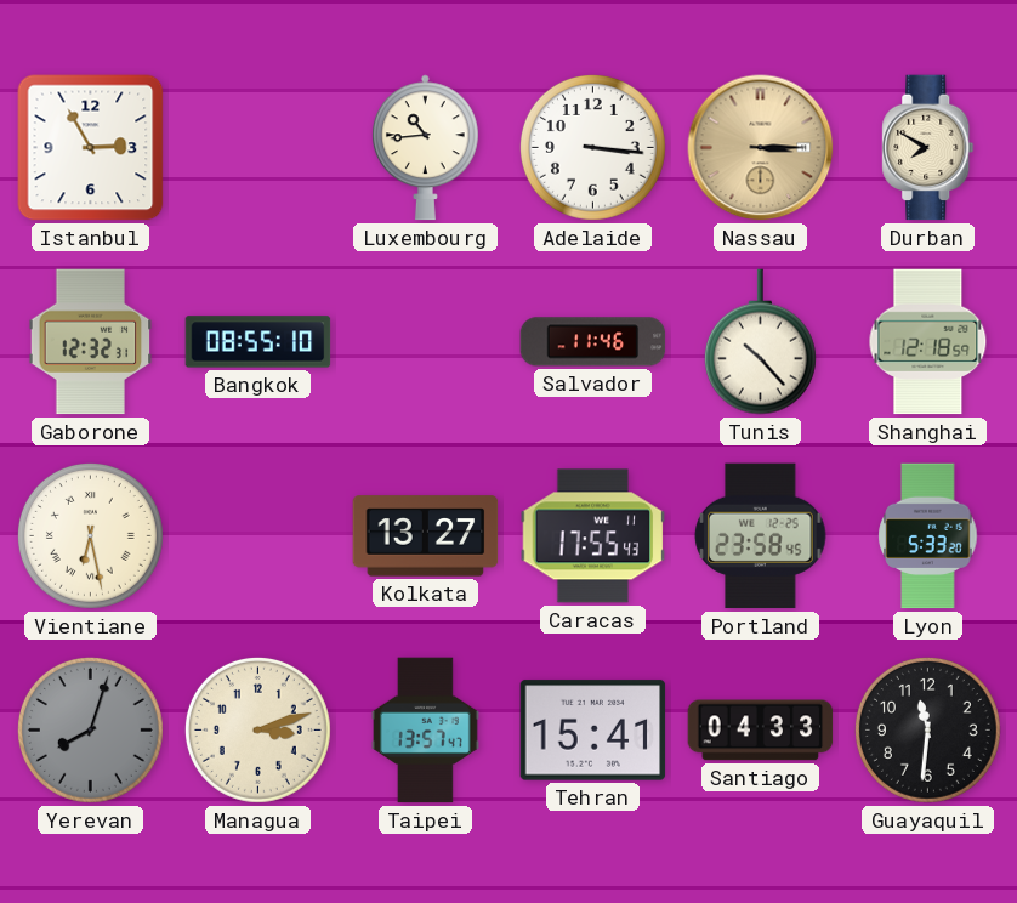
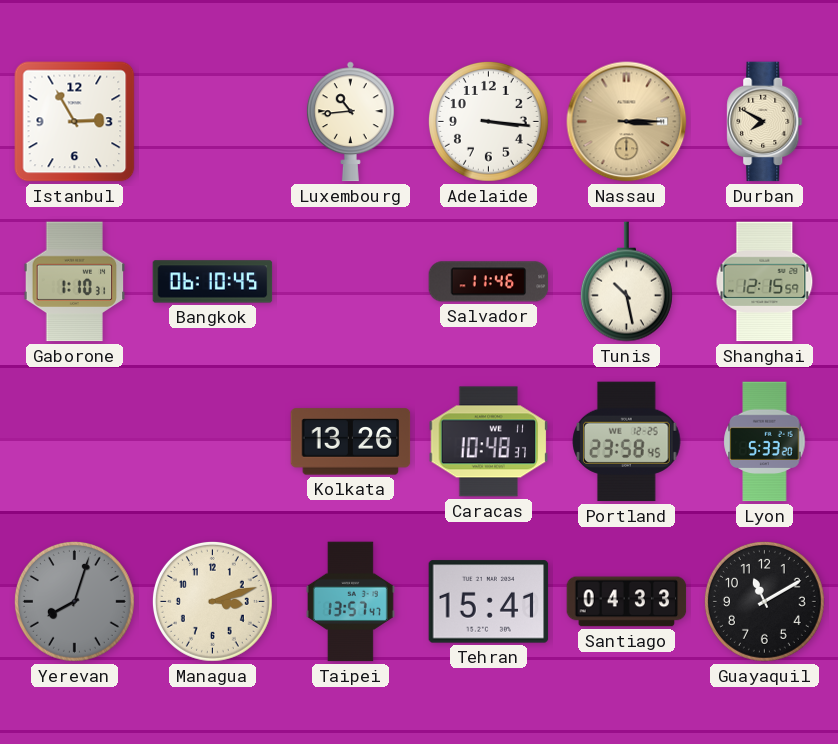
Gaborone: 12:32 -> 1:10
Bangkok: 08:55 -> 06:10
Tunis: 10:23 -> 10:28
Shanghai: 12:18 -> 12:15
Vientiane: 6:28 -> none
Kolkata: 13:27 -> 13:26
Caracas: 17:55 -> 10:48
Guayaquil: 11:31 -> 11:10
